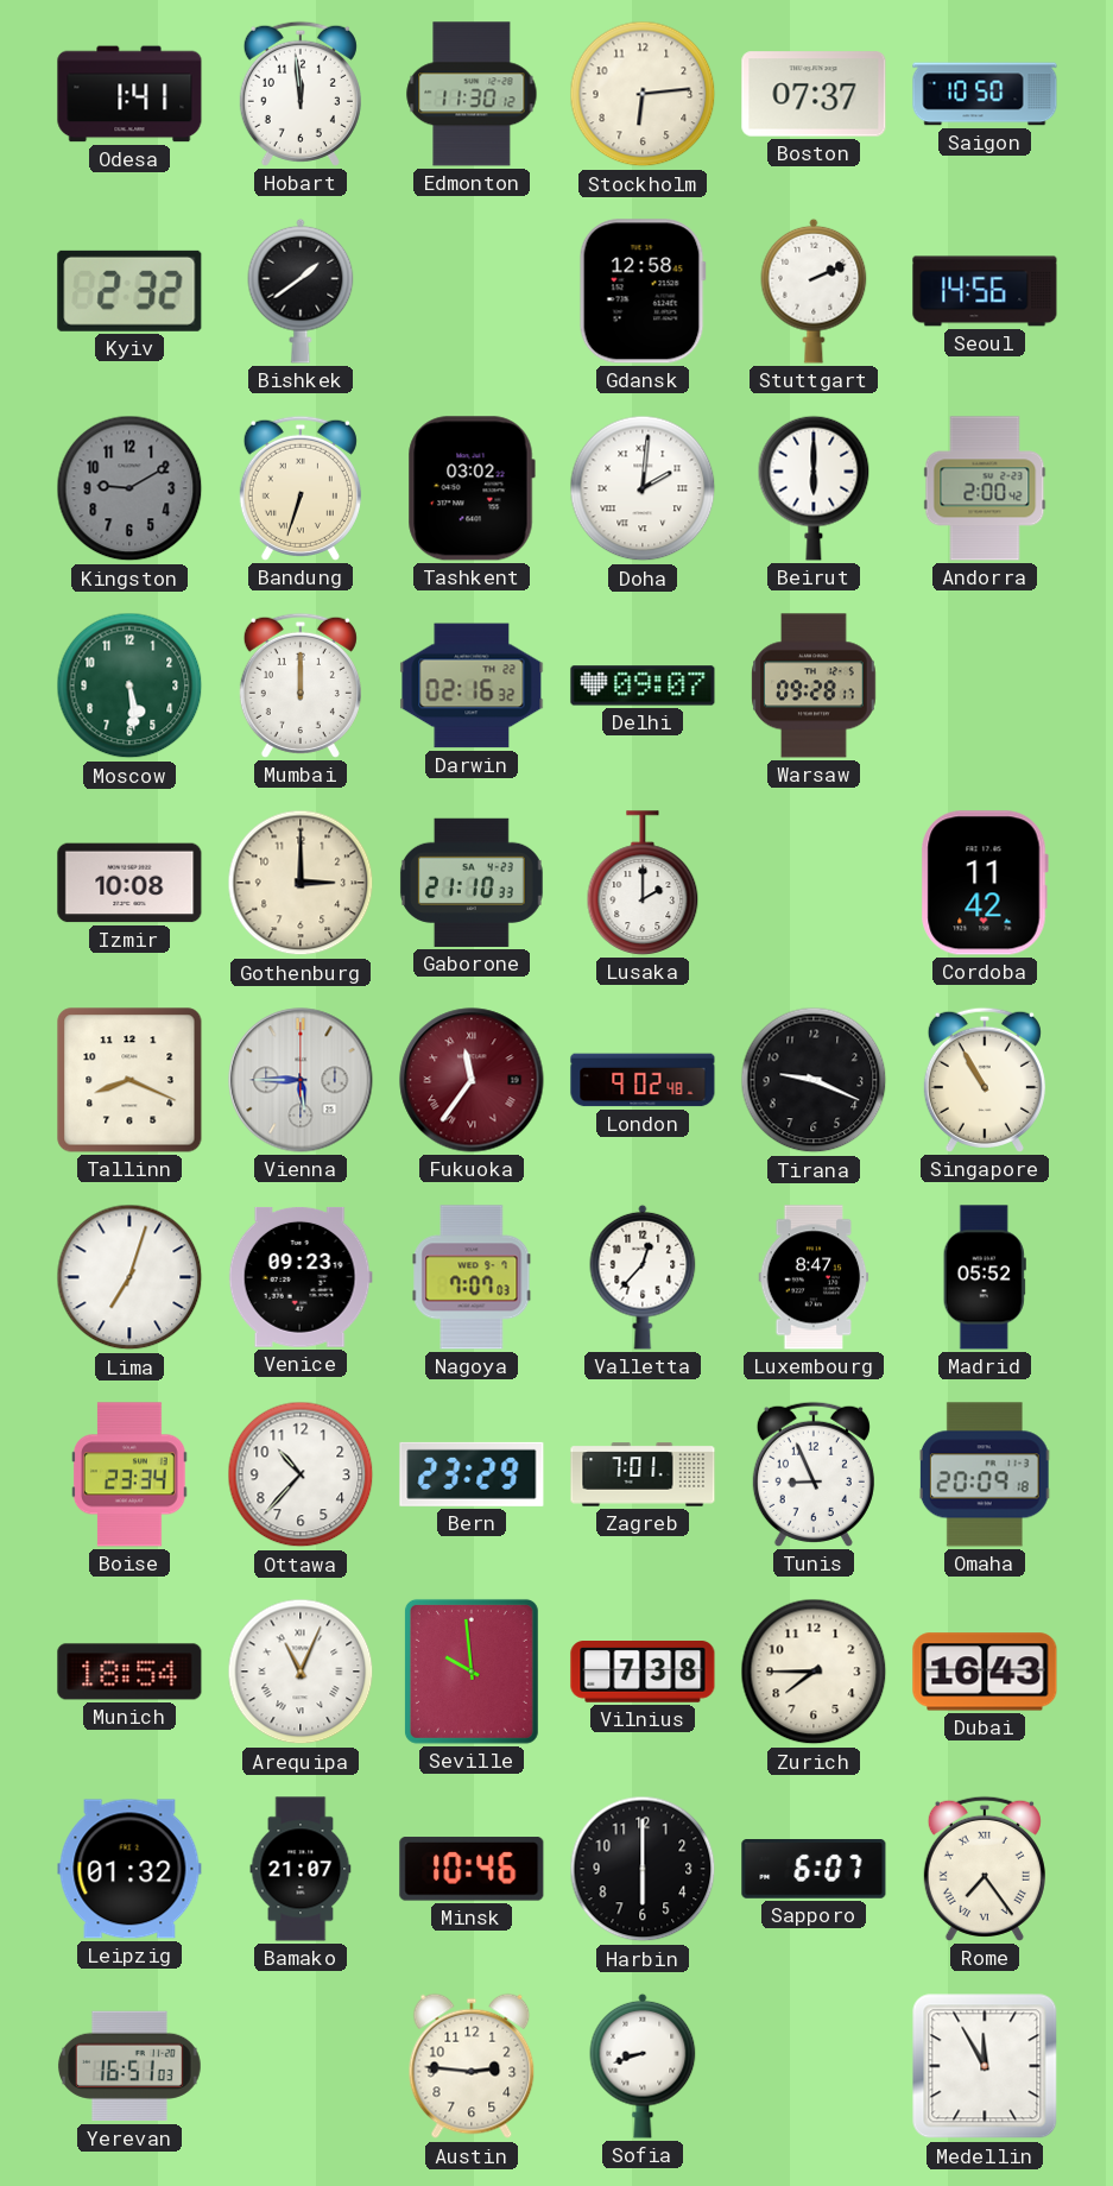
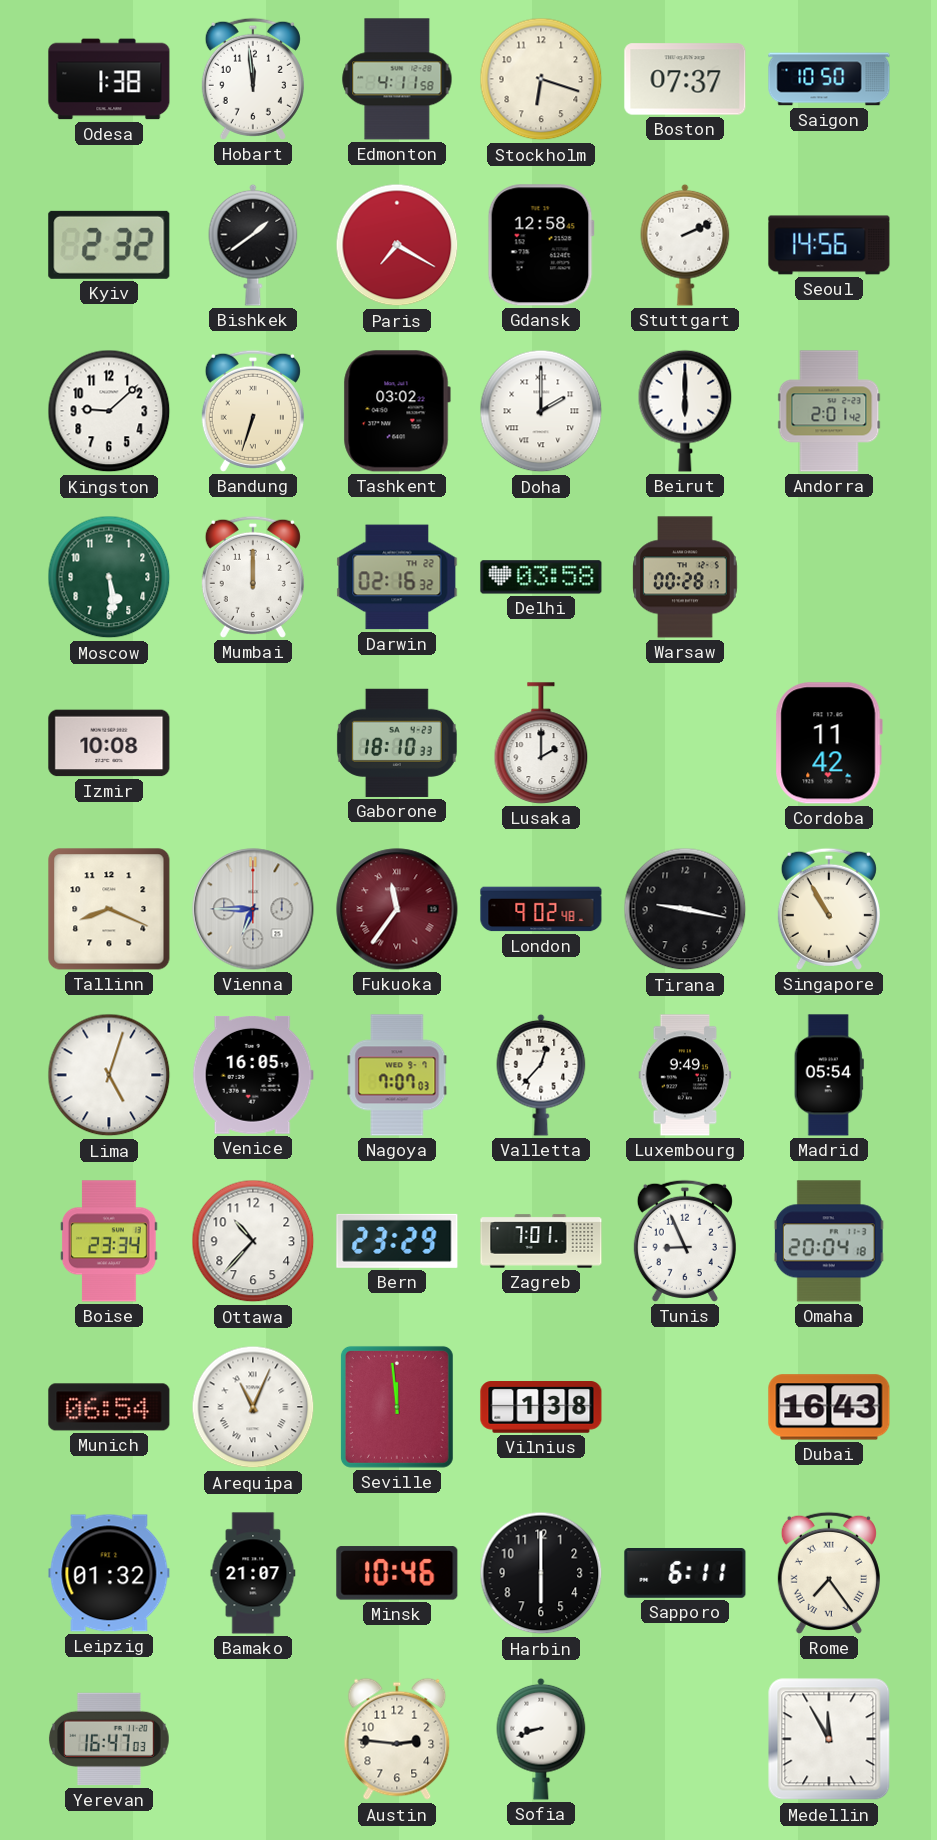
Odesa: 1:41 -> 1:38
Edmonton: 11:30 -> 4:11
Stockholm: 6:14 -> 6:18
Paris: none -> 7:20
Kingston: 9:10 -> 9:08
Kingston dial: grey -> white
Doha: 2:01 -> 2:00
Andorra: 2:00 -> 2:01
Delhi: 09:07 -> 03:58
Warsaw: 09:28 -> 00:28
Gothenburg: 3:00 -> none
Gaborone: 21:10 -> 18:10
Vienna: 5:45 -> 6:45
Tirana: 9:19 -> 9:17
Lima: 7:03 -> 5:03
Venice: 09:23 -> 16:05
Luxembourg: 8:47 -> 9:49
Madrid: 05:52 -> 05:54
Omaha: 20:09 -> 20:04
Munich: 18:54 -> 06:54
Seville: 9:59 -> 11:59
Vilnius: 7:38 -> 1:38
Zurich: 7:45 -> none
Sapporo: 6:07 -> 6:11
Yerevan: 16:51 -> 16:47
